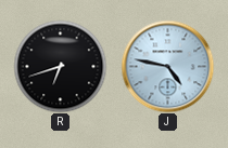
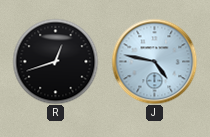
R: 6:42 -> 12:42
